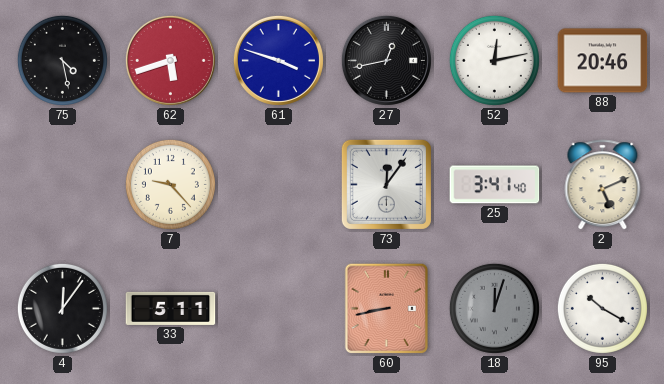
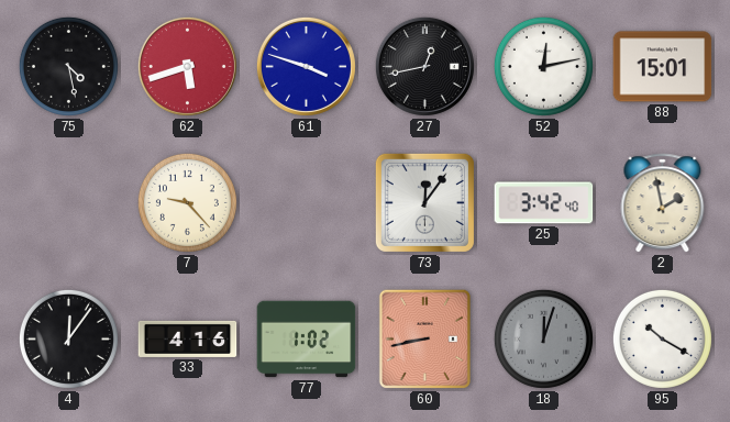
88: 20:46 -> 15:01
25: 3:41 -> 3:42
2: 5:11 -> 1:58
33: 5:11 -> 4:16
77: none -> 1:02
